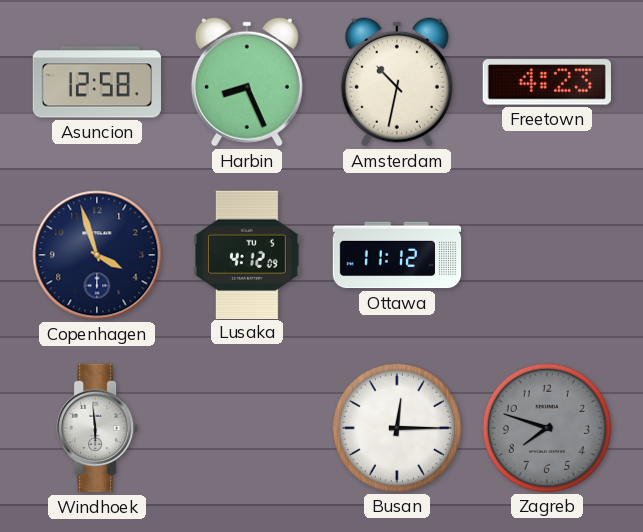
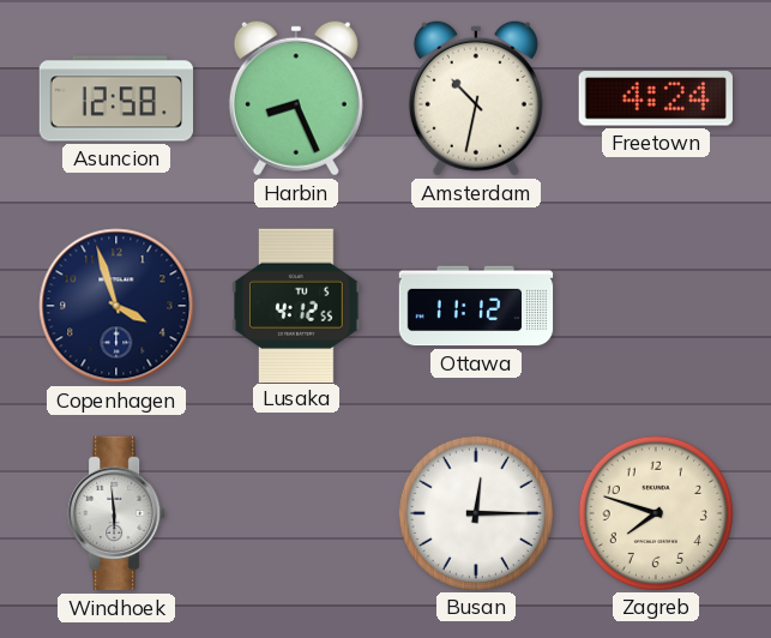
Freetown: 4:23 -> 4:24
Lusaka: 4:12:09 -> 4:12:55
Zagreb dial: grey -> cream
